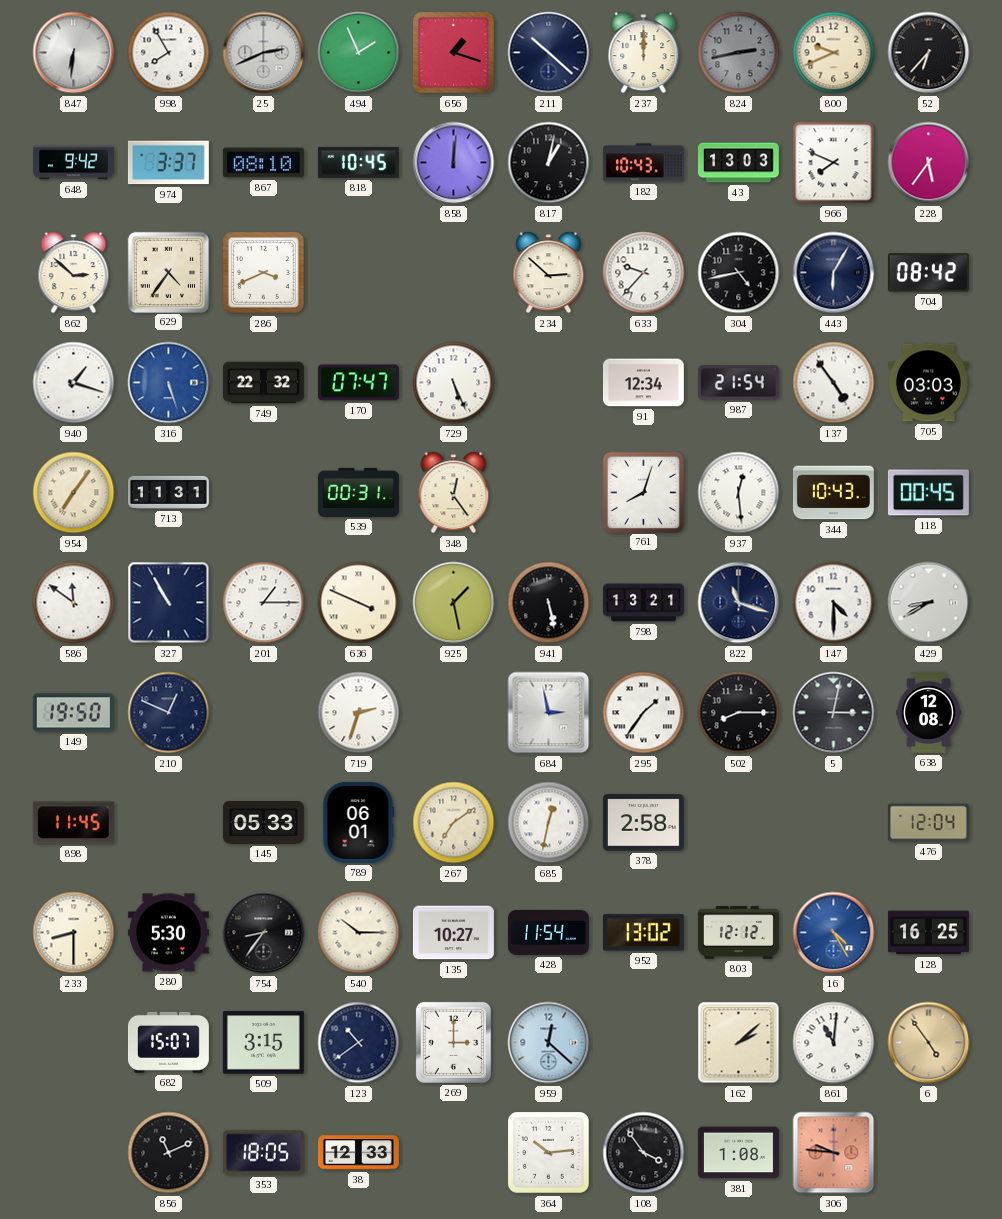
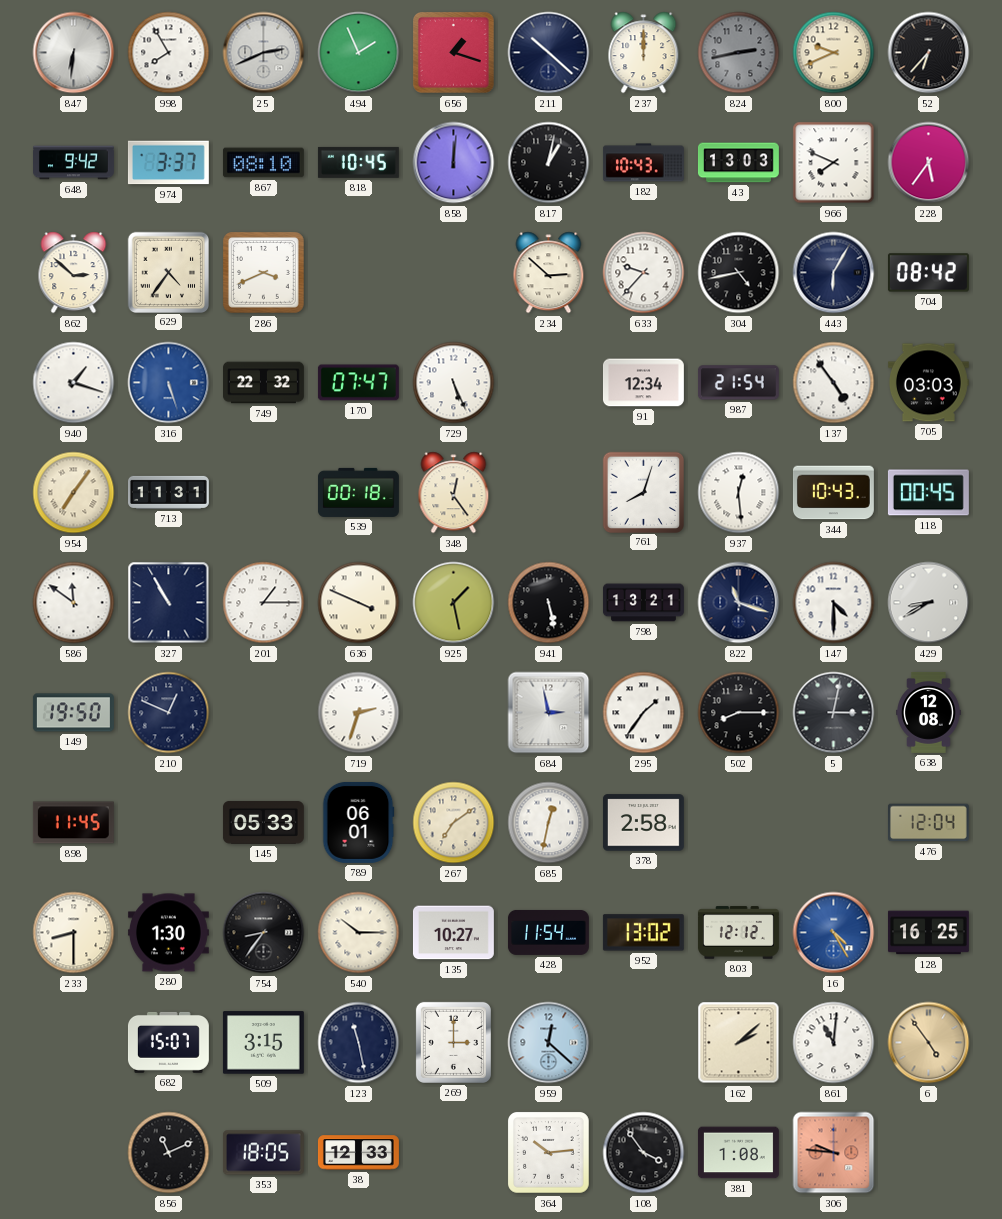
539: 00:31 -> 00:18
280: 5:30 -> 1:30
123: 10:39 -> 11:28
